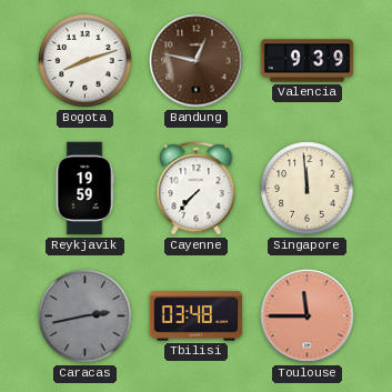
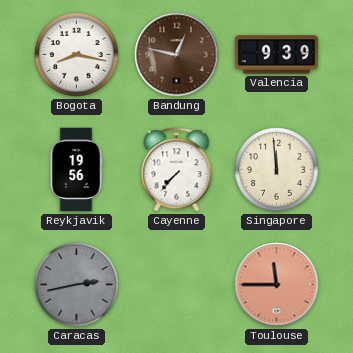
Bogota: 8:12 -> 8:17
Reykjavik: 19:59 -> 19:56
Tbilisi: 03:48 -> none
